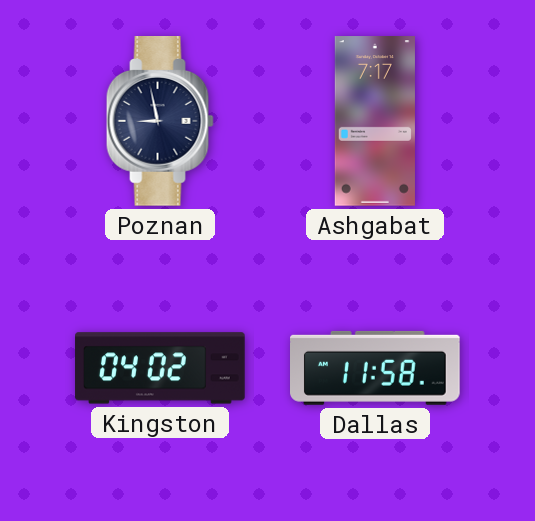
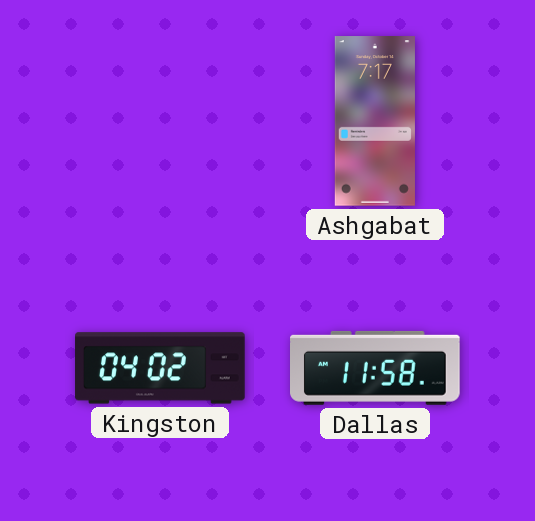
Poznan: 8:58 -> none
